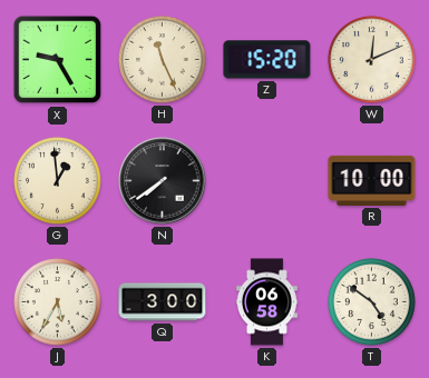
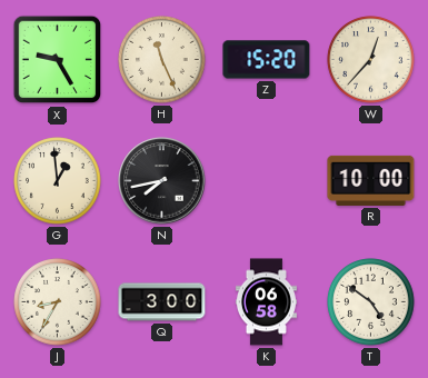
W: 12:11 -> 12:37
N: 7:39 -> 7:43
J: 5:35 -> 8:35
